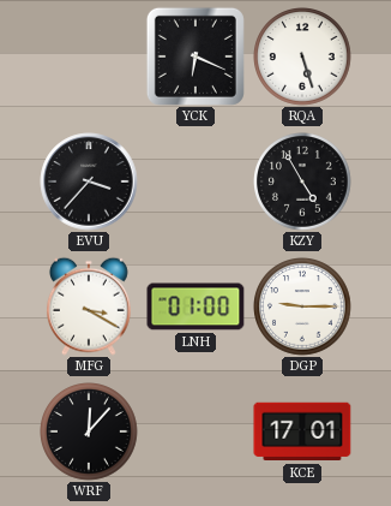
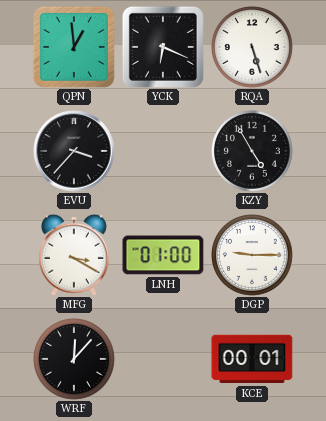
QPN: none -> 12:59
KCE: 17:01 -> 00:01
